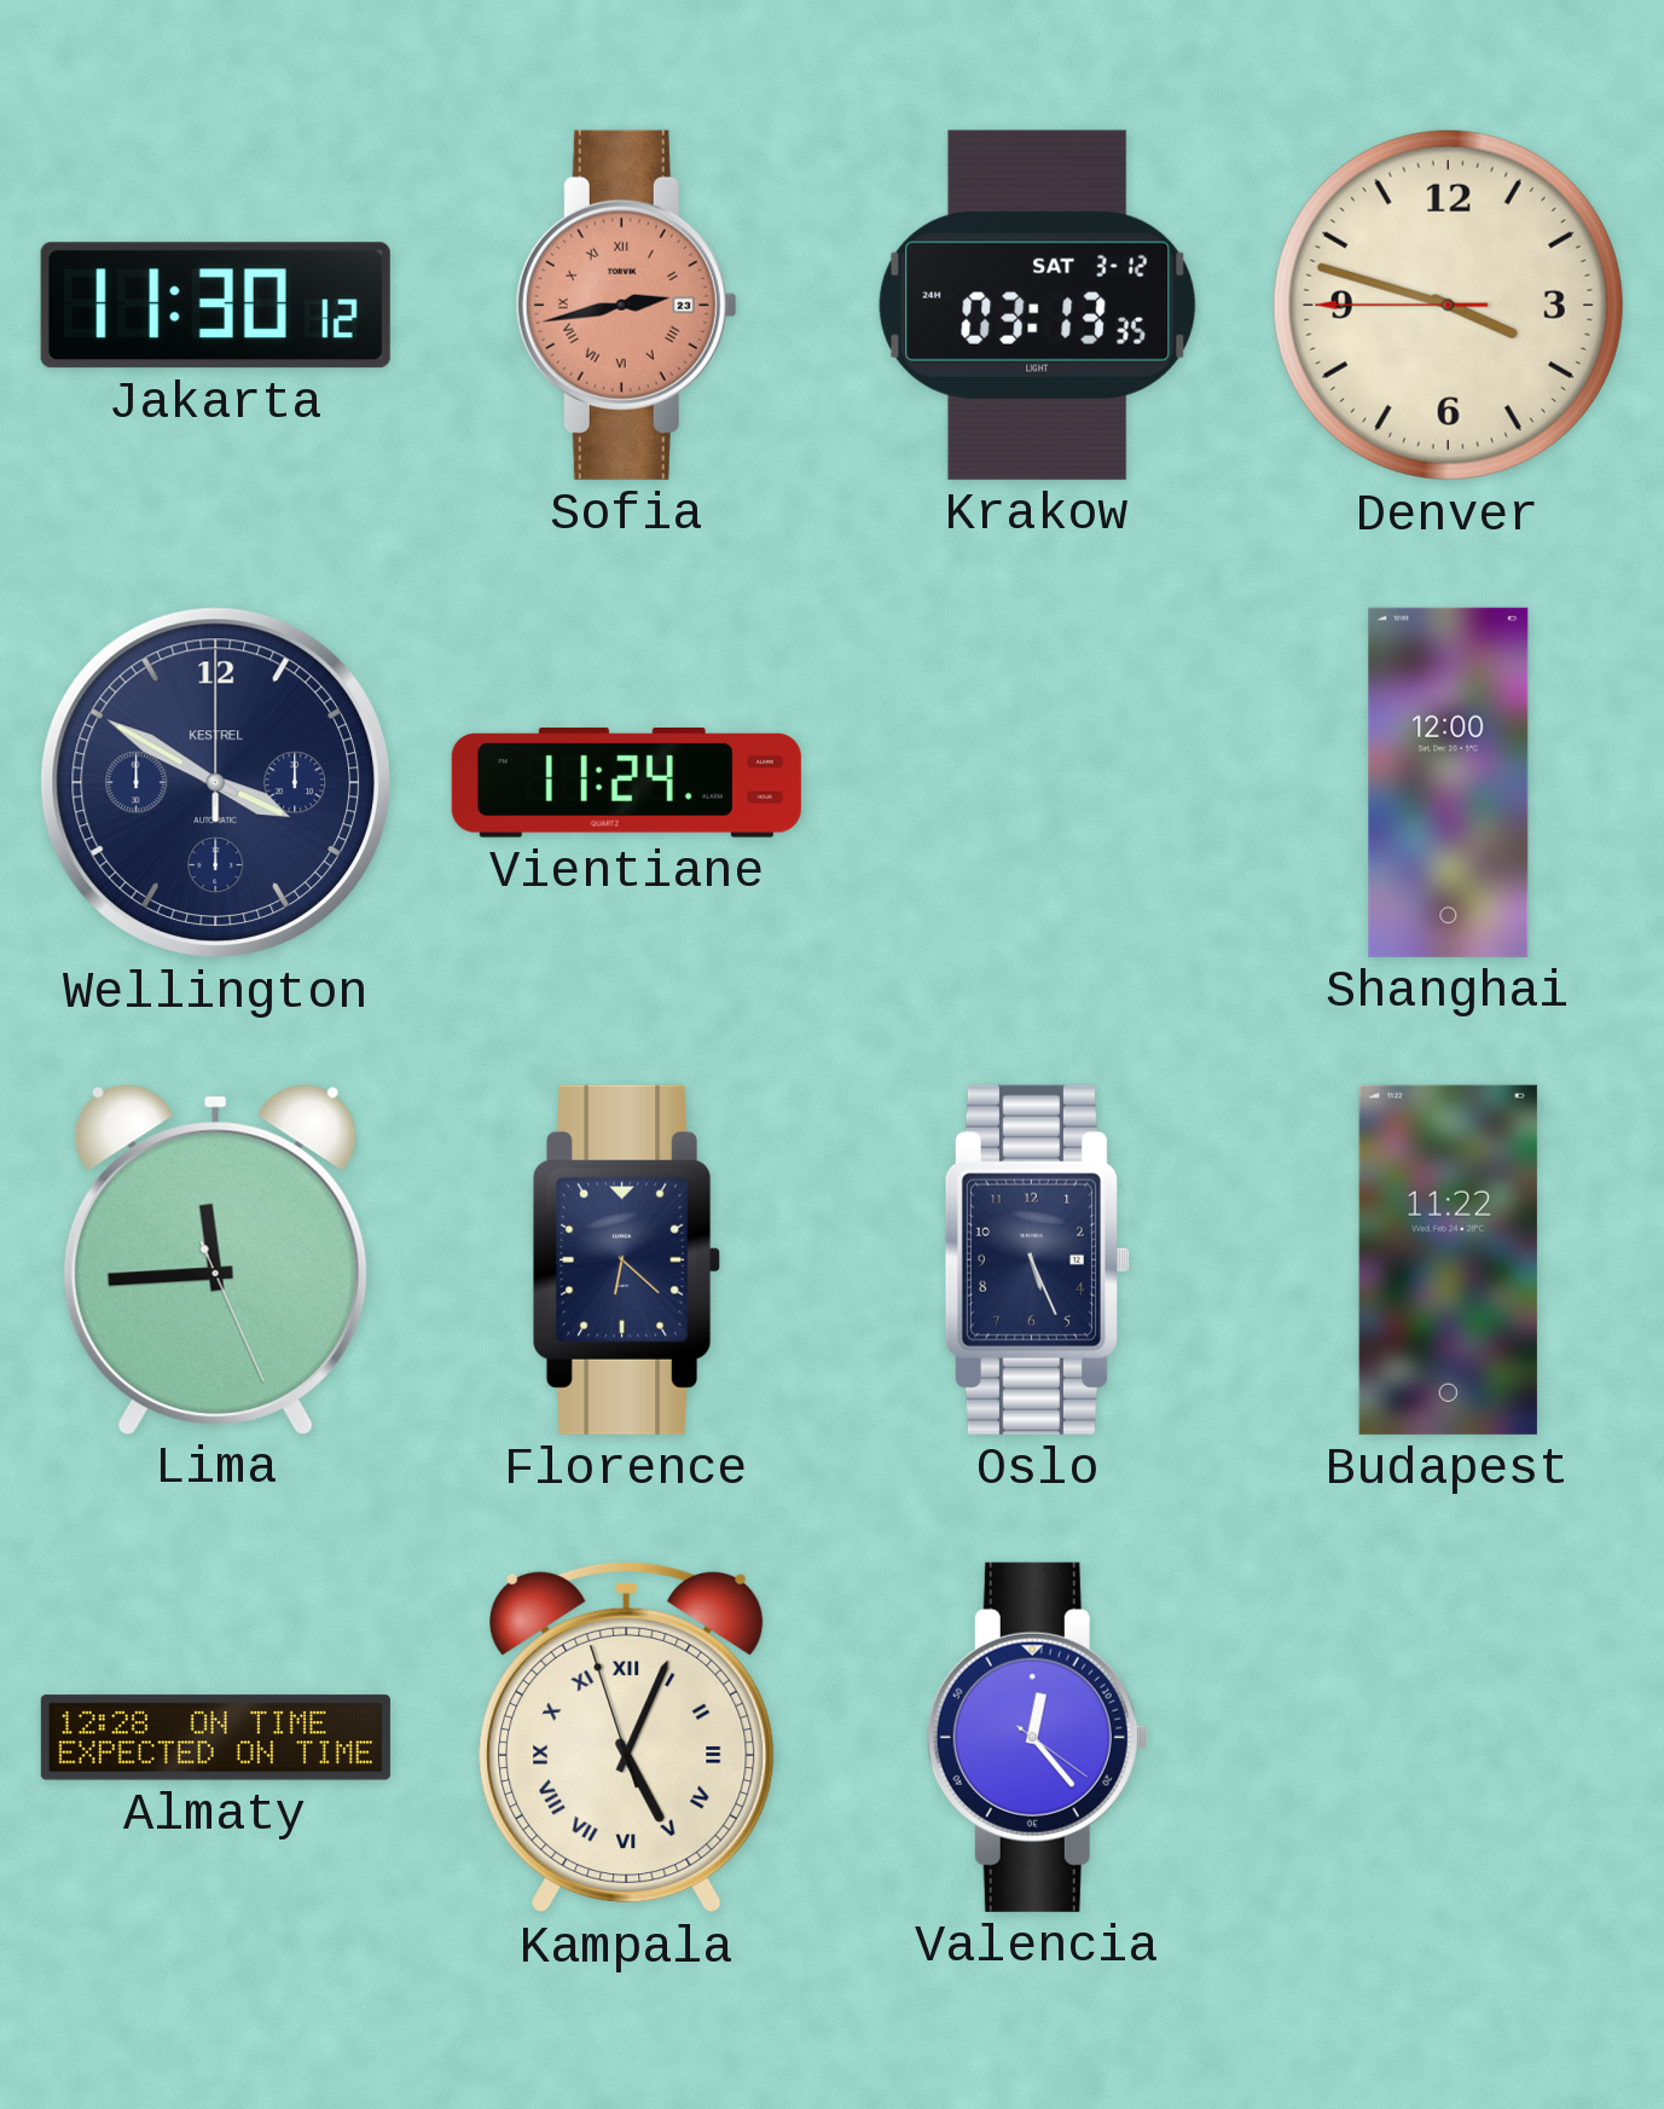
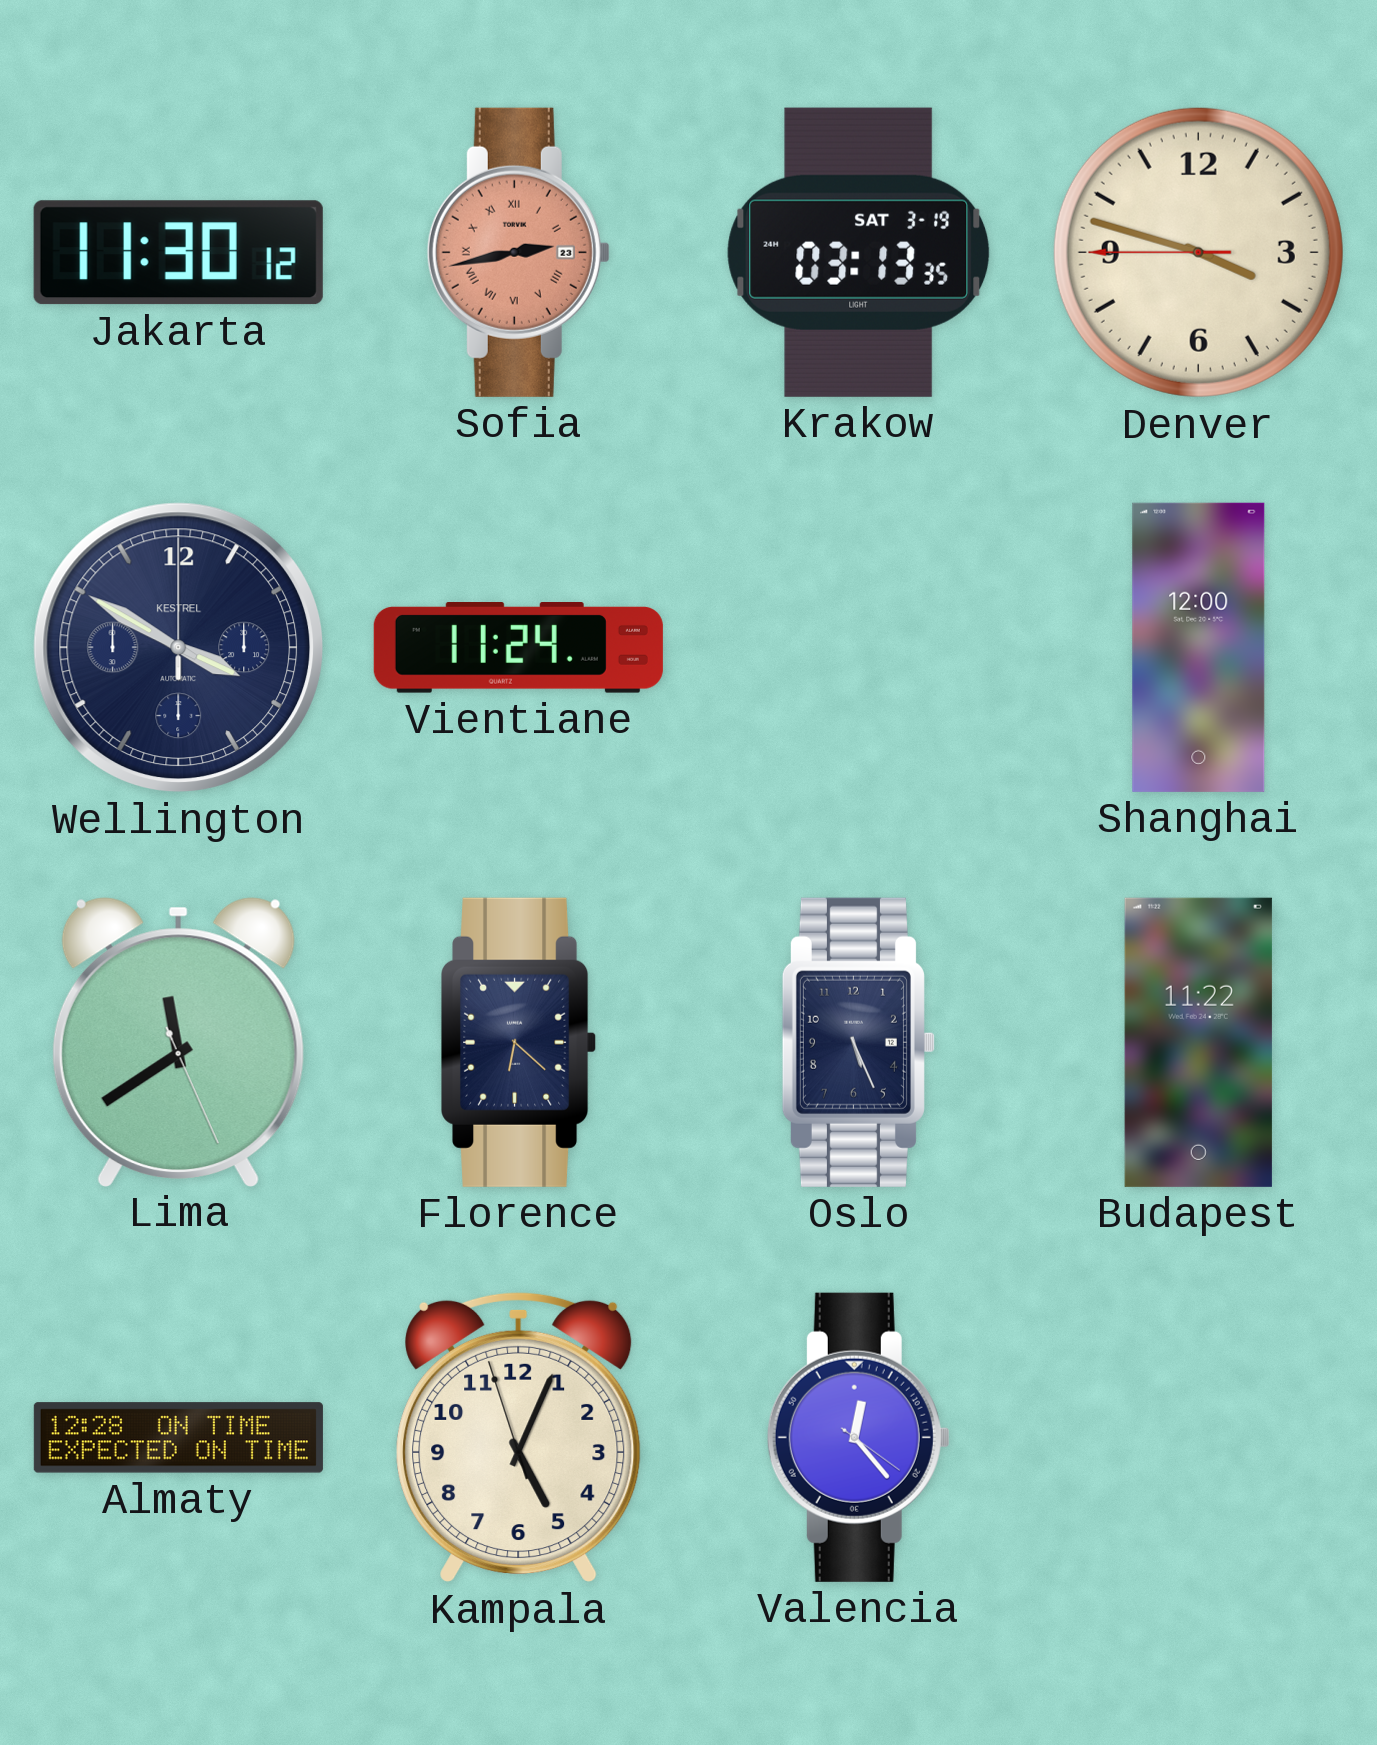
Krakow date: SAT 3-12 -> SAT 3-19
Lima: 11:44 -> 11:39
Kampala numerals: Roman -> Arabic
